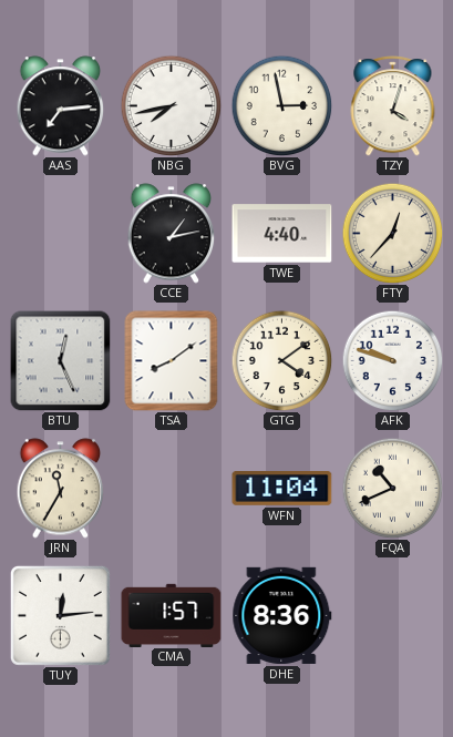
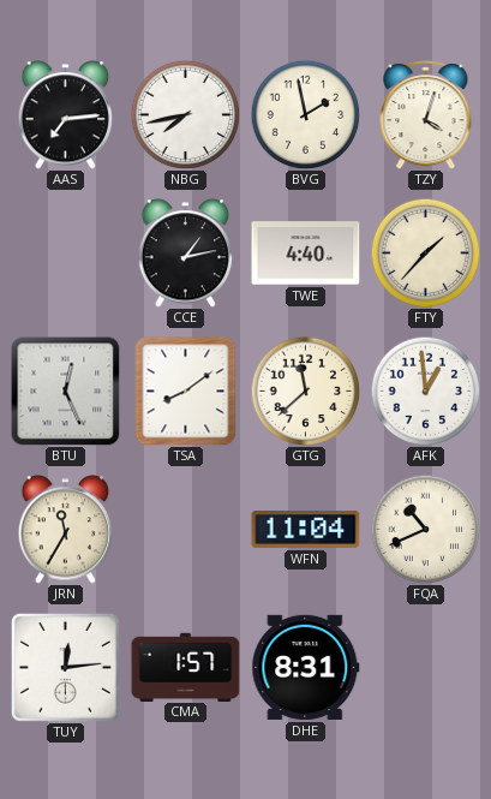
BVG: 2:58 -> 1:58
FTY: 12:37 -> 1:37
GTG: 4:09 -> 11:38
AFK: 9:48 -> 12:59
DHE: 8:36 -> 8:31
